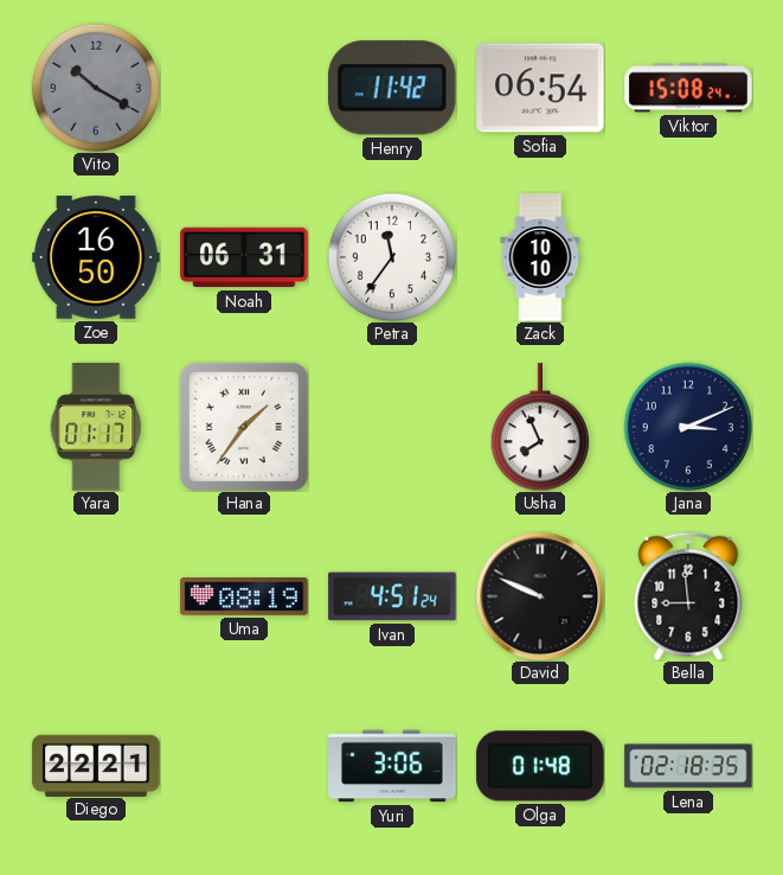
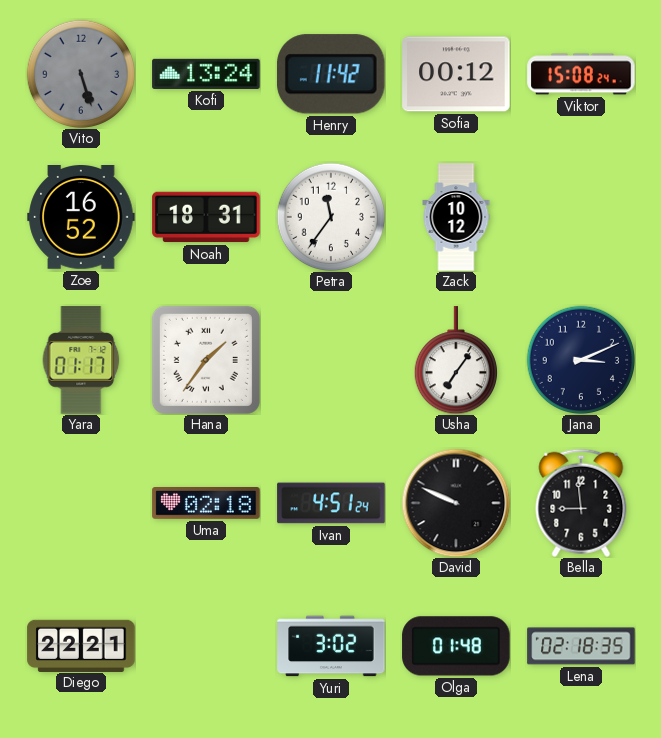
Vito: 10:20 -> 5:27
Kofi: none -> 13:24
Sofia: 06:54 -> 00:12
Zoe: 16:50 -> 16:52
Noah: 06:31 -> 18:31
Zack: 10:10 -> 10:12
Usha: 7:56 -> 7:06
Uma: 08:19 -> 02:18
Yuri: 3:06 -> 3:02
